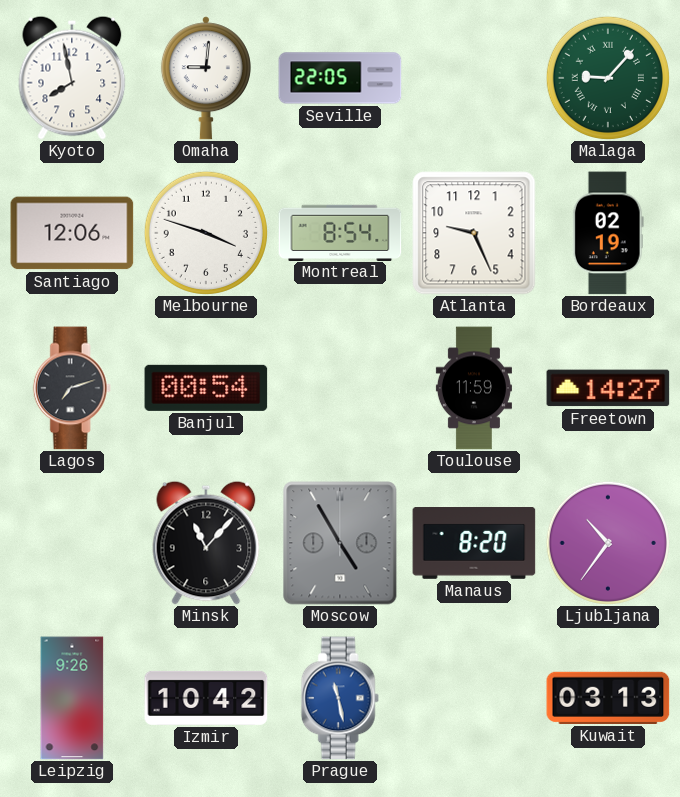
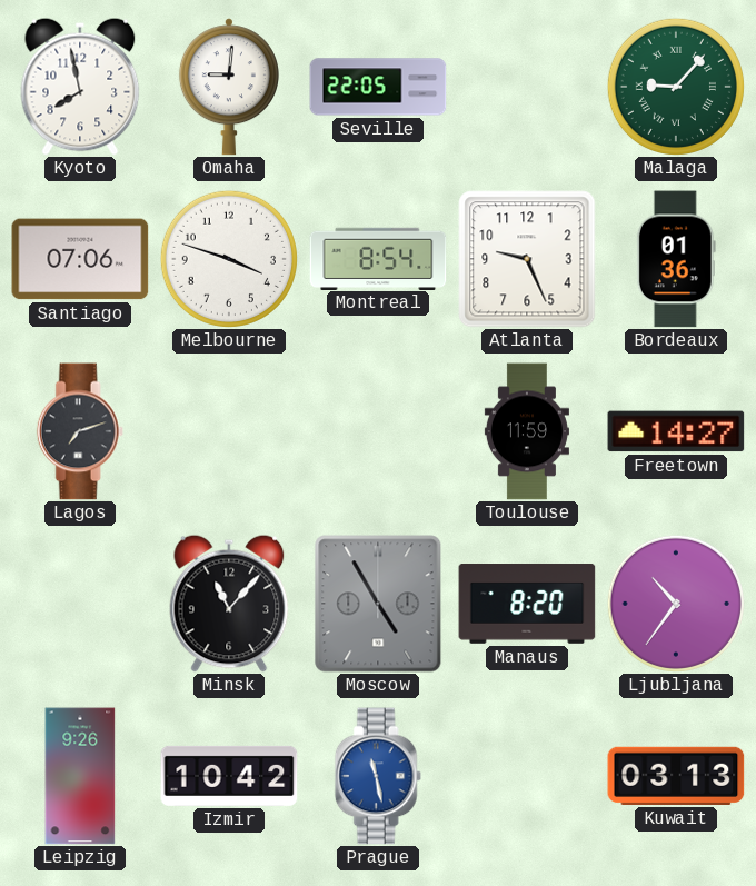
Santiago: 12:06 -> 07:06
Bordeaux: 02:19 -> 01:36
Banjul: 00:54 -> none
